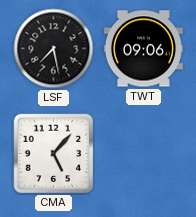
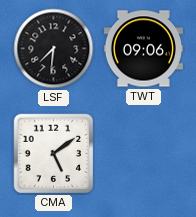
LSF: 7:28 -> 7:31
CMA: 5:07 -> 5:09
